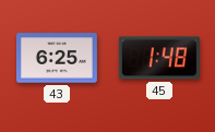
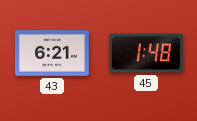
43: 6:25 -> 6:21
